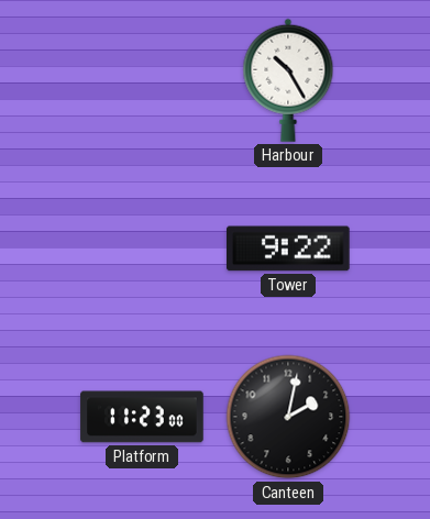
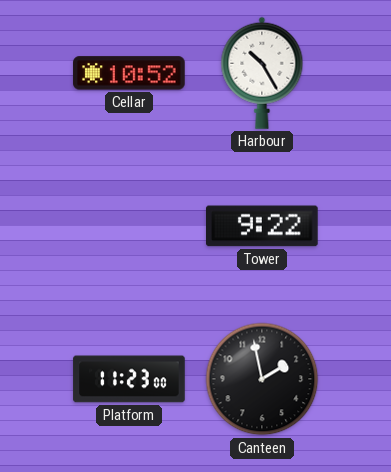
Cellar: none -> 10:52
Canteen: 2:02 -> 1:58
